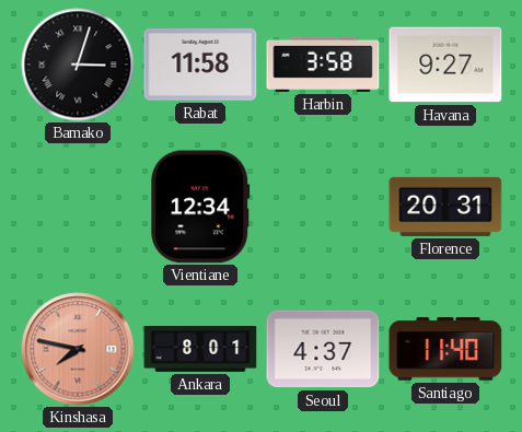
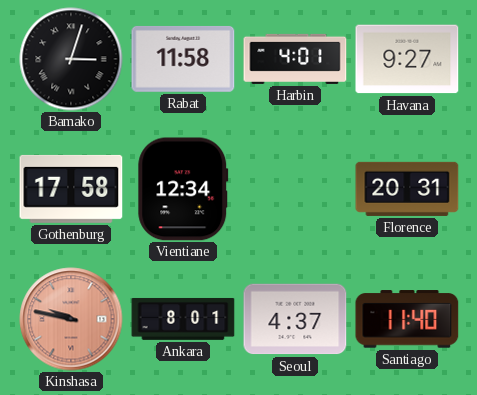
Harbin: 3:58 -> 4:01
Gothenburg: none -> 17:58
Kinshasa: 7:47 -> 9:47
